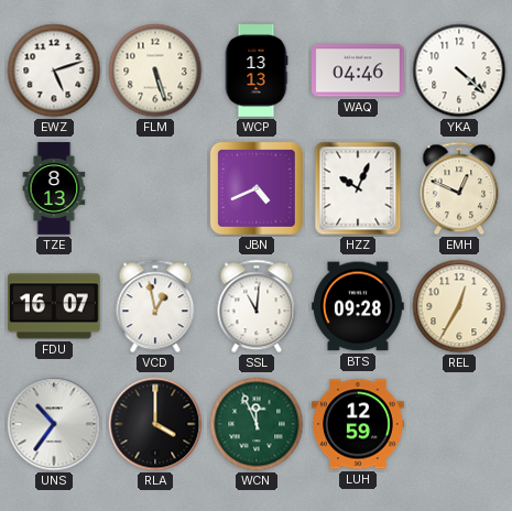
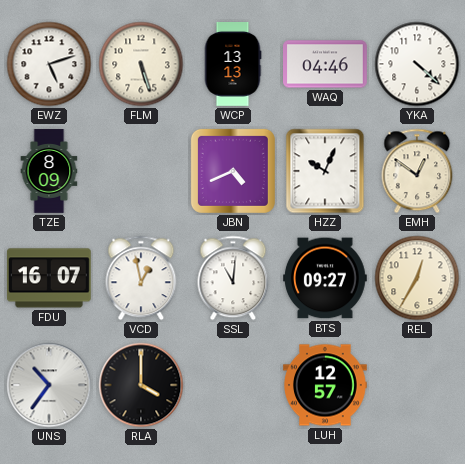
TZE: 8:13 -> 8:09
EMH: 12:49 -> 12:51
BTS: 09:28 -> 09:27
WCN: 11:56 -> none
LUH: 12:59 -> 12:57
